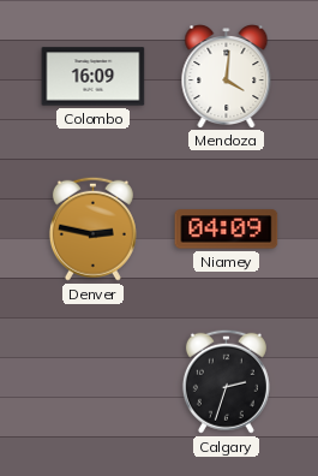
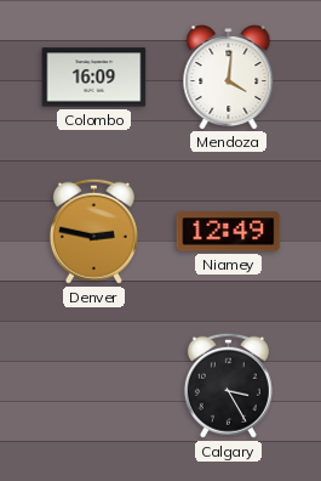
Niamey: 04:09 -> 12:49
Calgary: 2:33 -> 3:25
